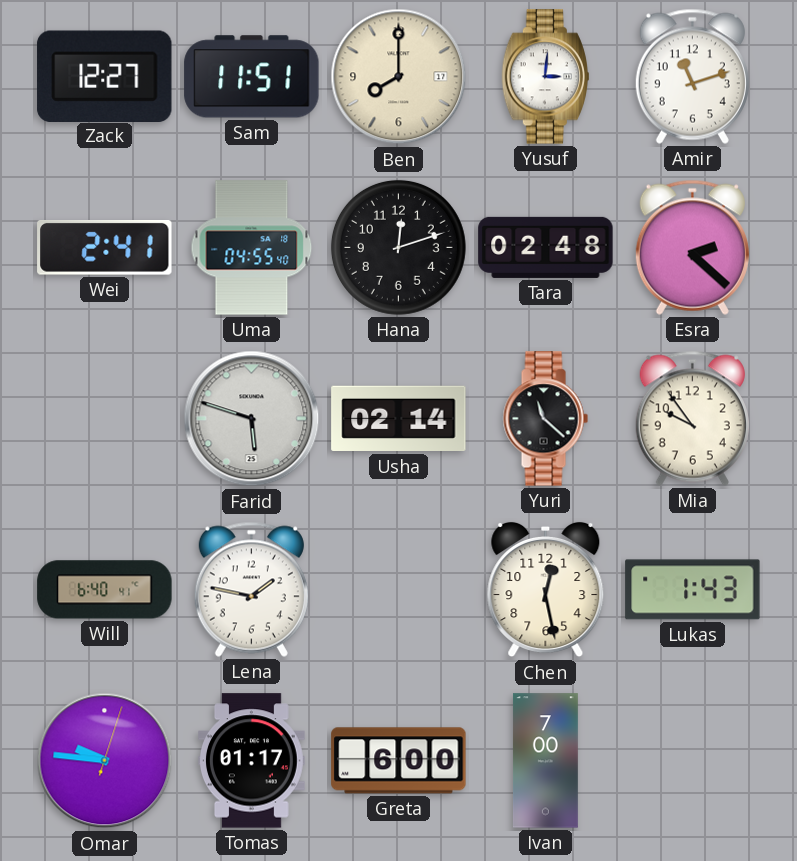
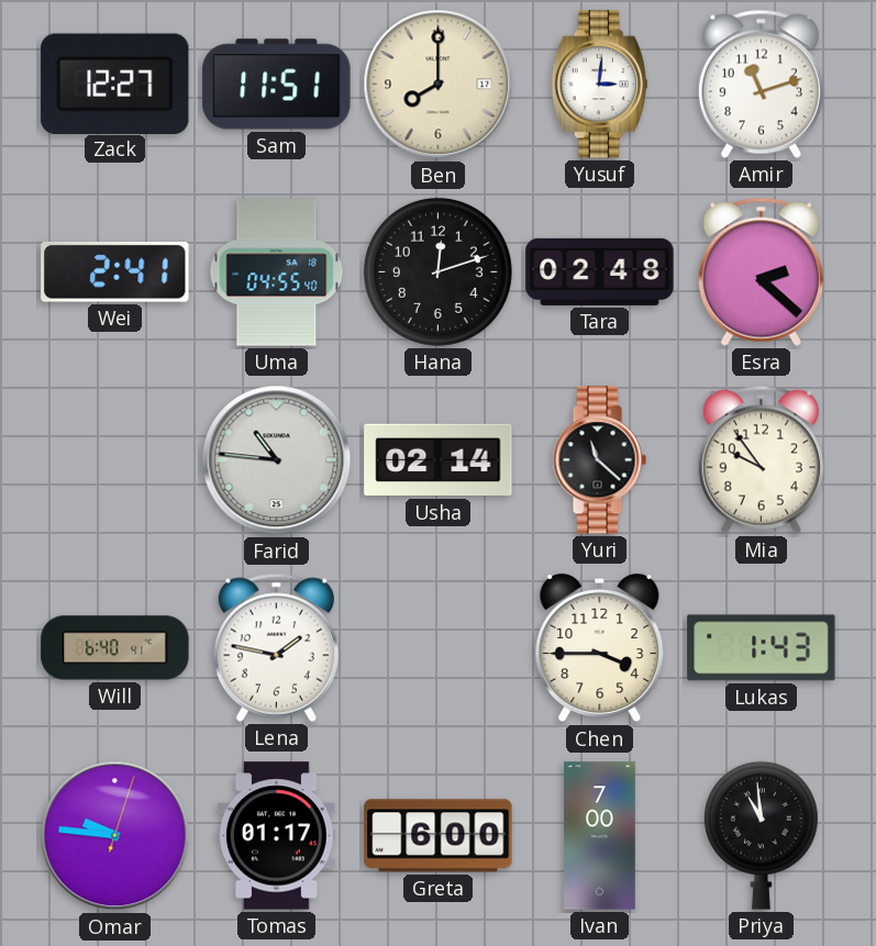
Farid: 5:48 -> 10:46
Chen: 12:28 -> 3:45
Priya: none -> 10:59
